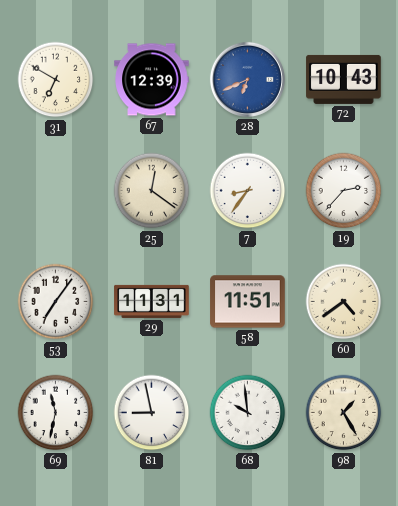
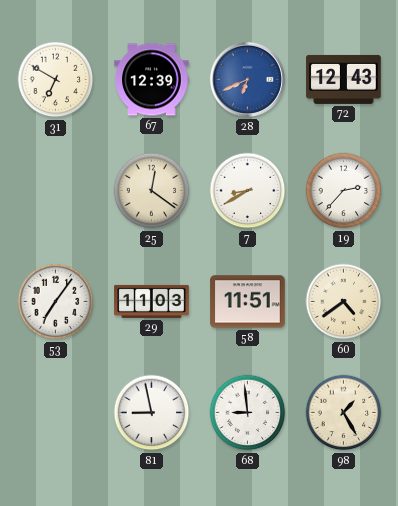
72: 10:43 -> 12:43
7: 8:36 -> 8:40
29: 11:31 -> 11:03
69: 11:32 -> none
68: 9:59 -> 8:59
